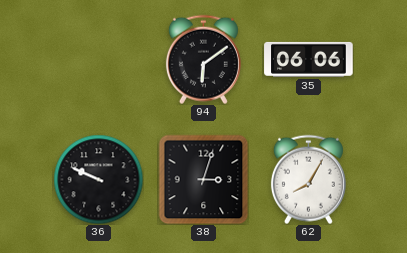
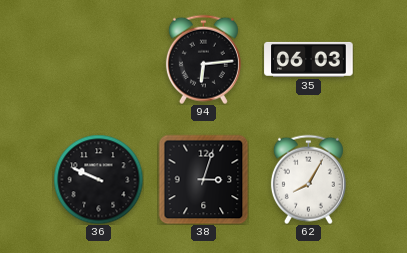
94: 6:09 -> 6:14
35: 06:06 -> 06:03
